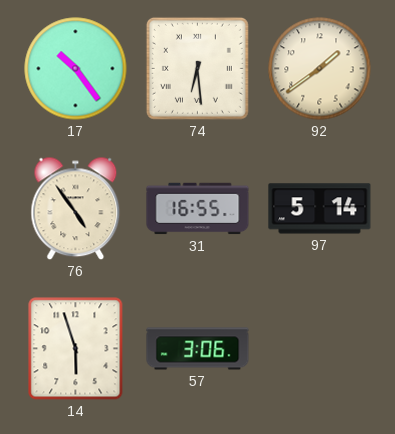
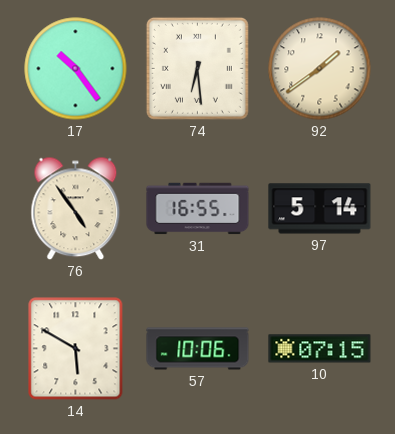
14: 5:57 -> 5:50
57: 3:06 -> 10:06
10: none -> 07:15
